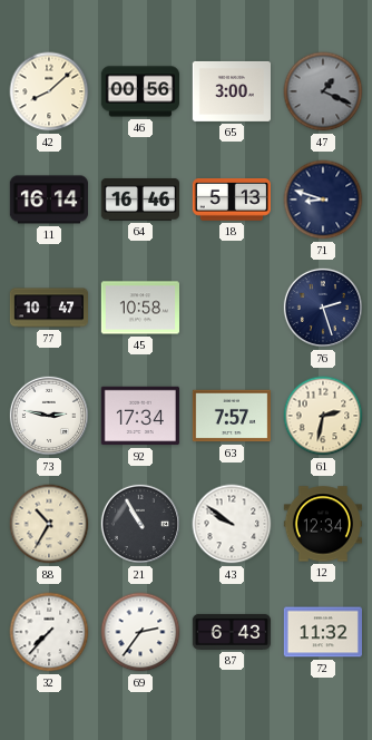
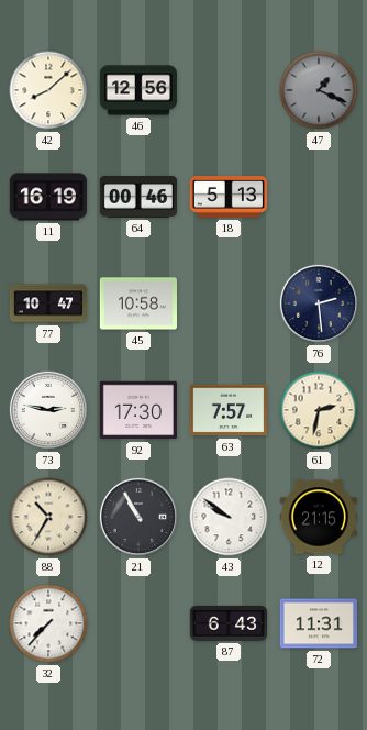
46: 00:56 -> 12:56
65: 3:00 -> none
11: 16:14 -> 16:19
64: 16:46 -> 00:46
71: 8:48 -> none
76: 2:27 -> 2:29
92: 17:34 -> 17:30
12: 12:34 -> 21:15
69: 2:36 -> none
72: 11:32 -> 11:31
